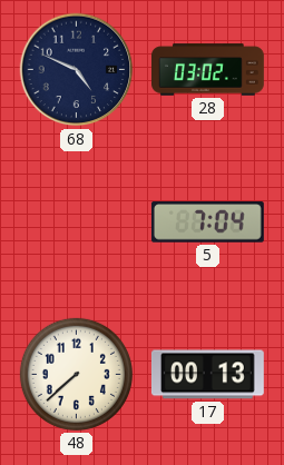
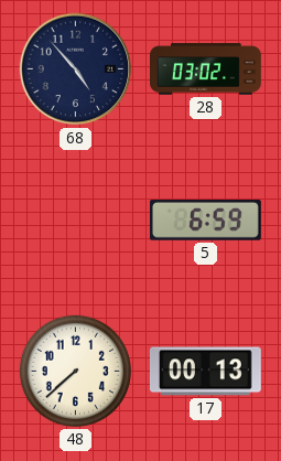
68: 4:49 -> 4:53
5: 7:04 -> 6:59
